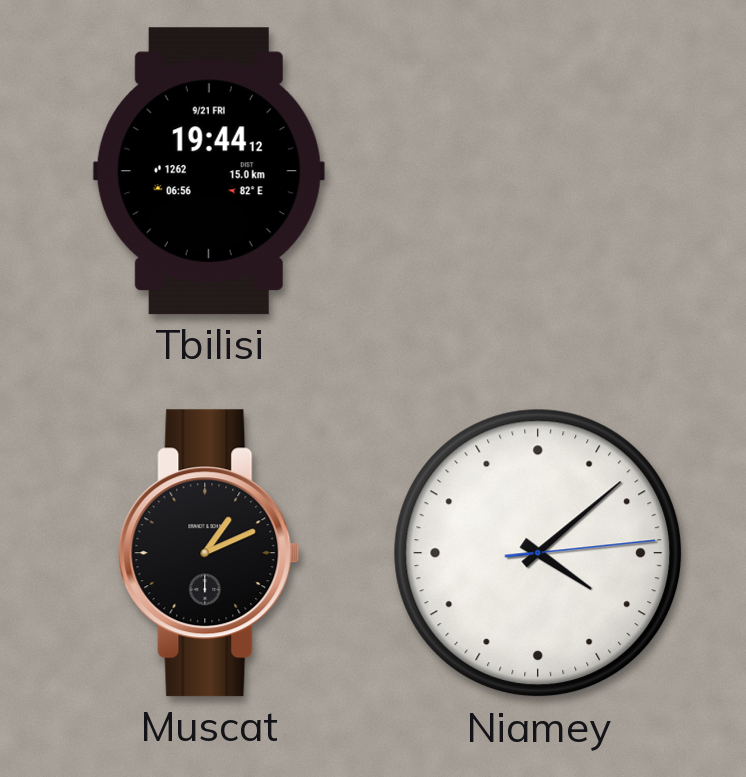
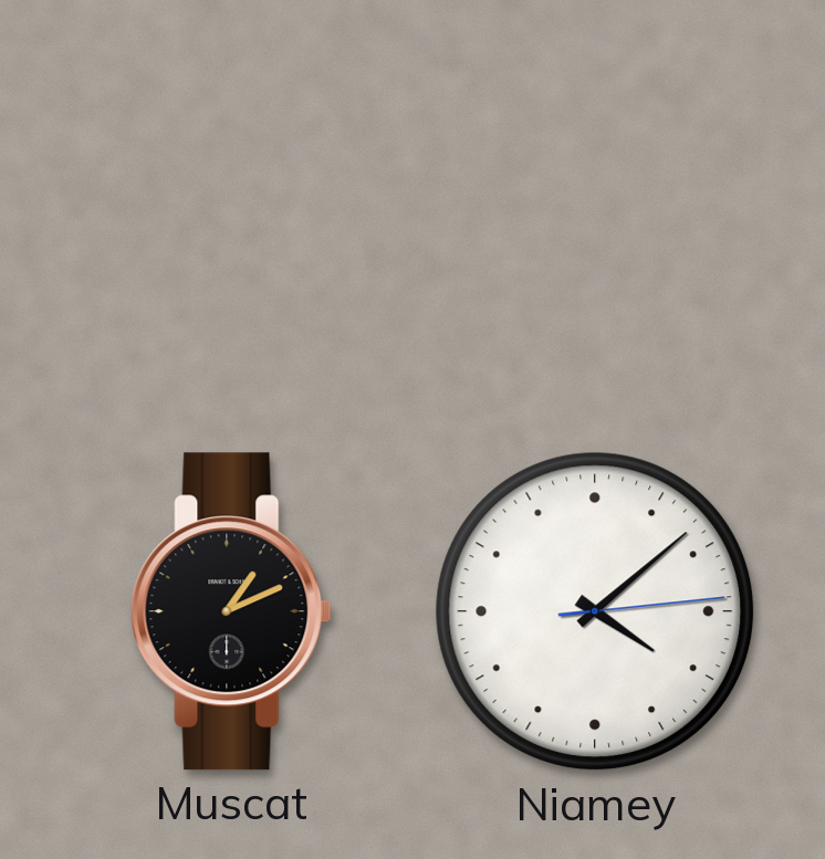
Tbilisi: 19:44 -> none
